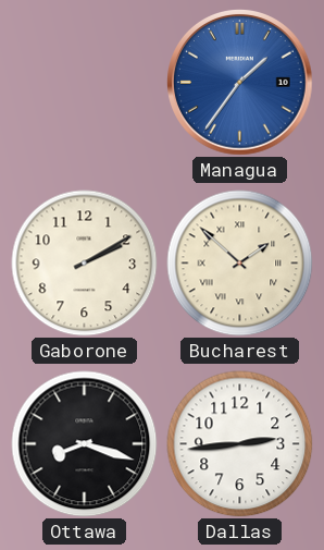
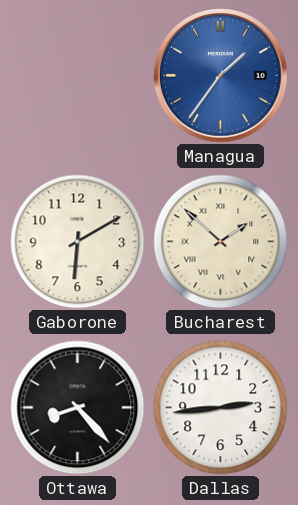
Gaborone: 2:10 -> 6:10
Ottawa: 8:18 -> 8:23
